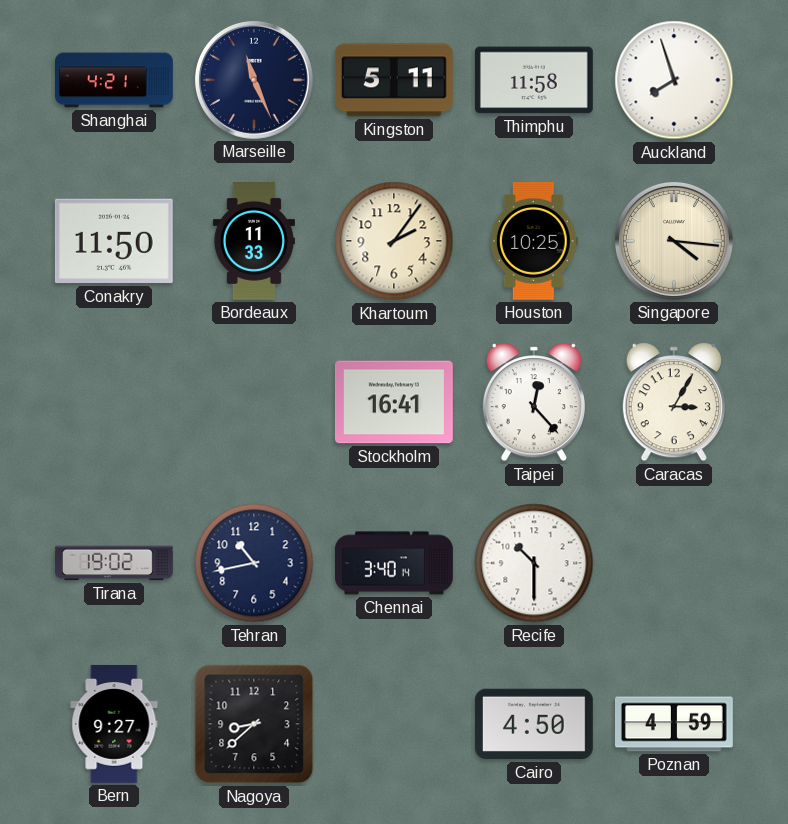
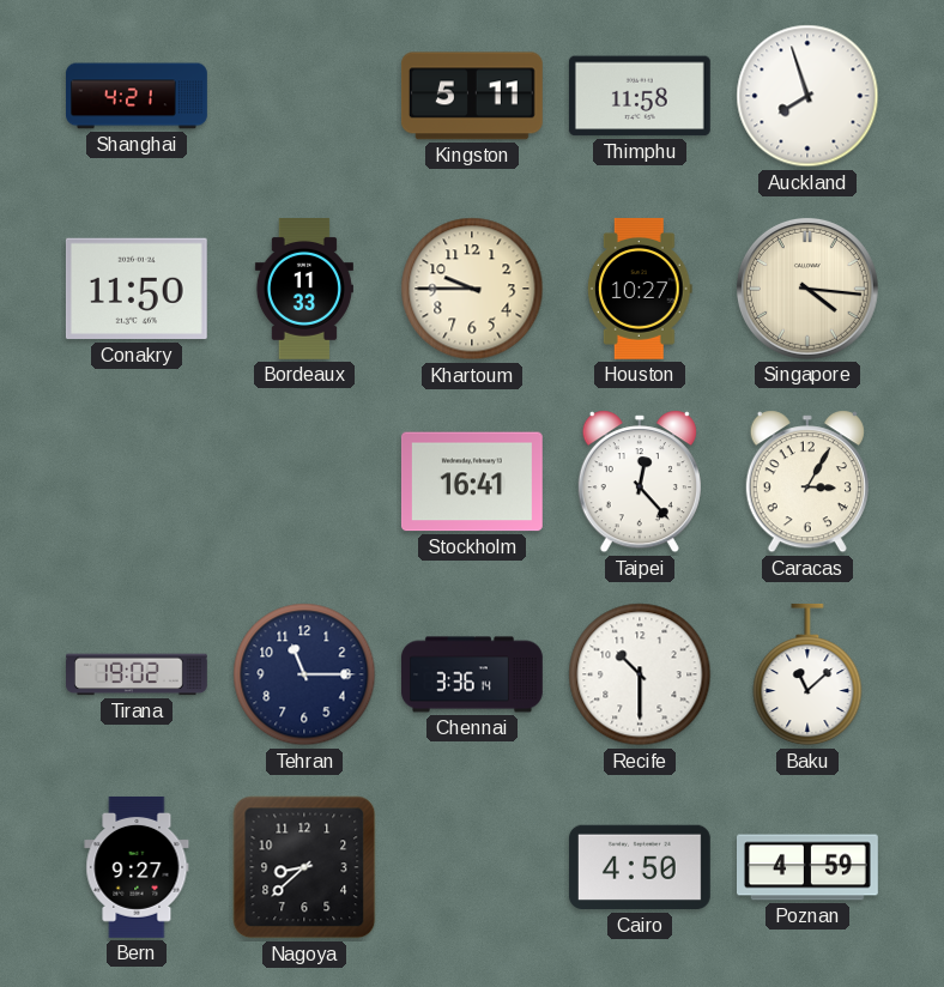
Marseille: 11:26 -> none
Khartoum: 2:06 -> 9:45
Houston: 10:25 -> 10:27
Tehran: 10:43 -> 11:15
Chennai: 3:40 -> 3:36
Baku: none -> 11:08
